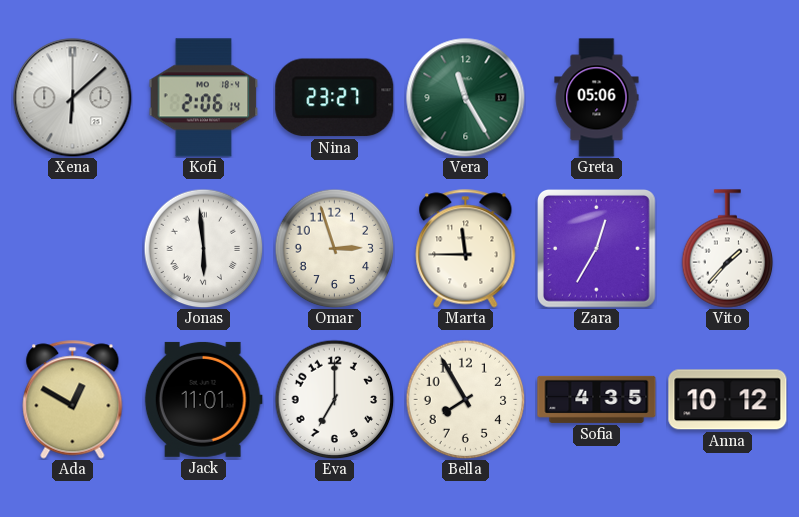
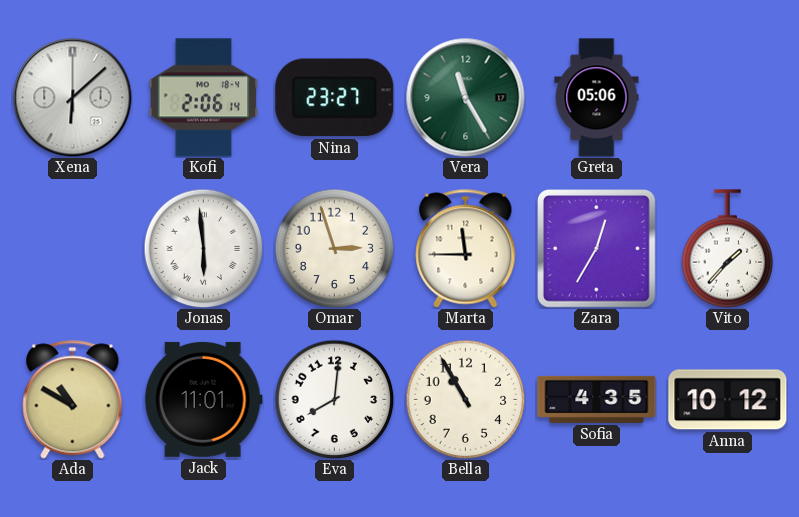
Ada: 12:50 -> 10:50
Eva: 7:00 -> 8:01
Bella: 7:55 -> 10:55
